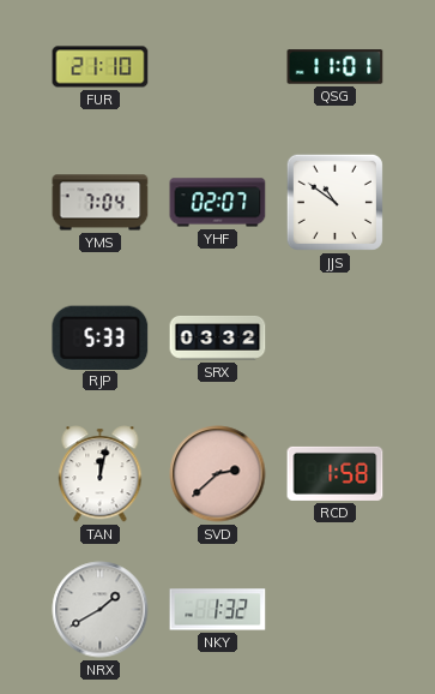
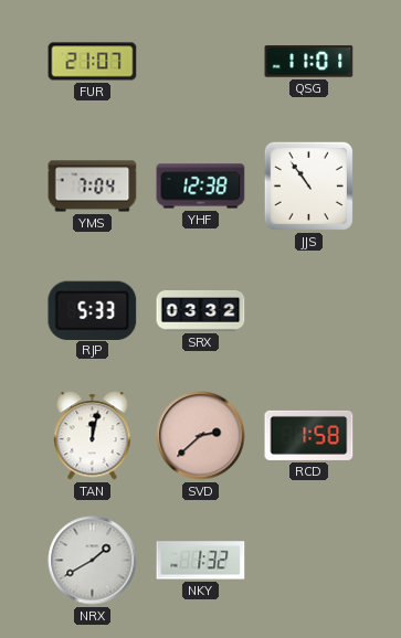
FUR: 21:10 -> 21:07
YHF: 02:07 -> 12:38
JJS: 10:51 -> 10:54
